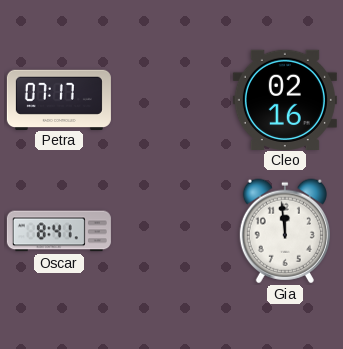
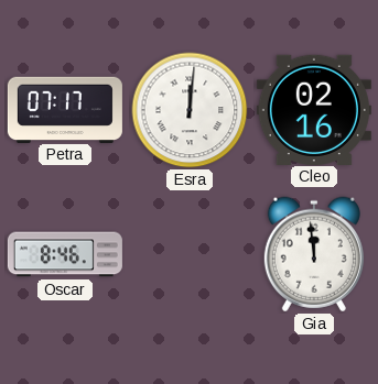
Esra: none -> 12:01
Oscar: 8:41 -> 8:46
